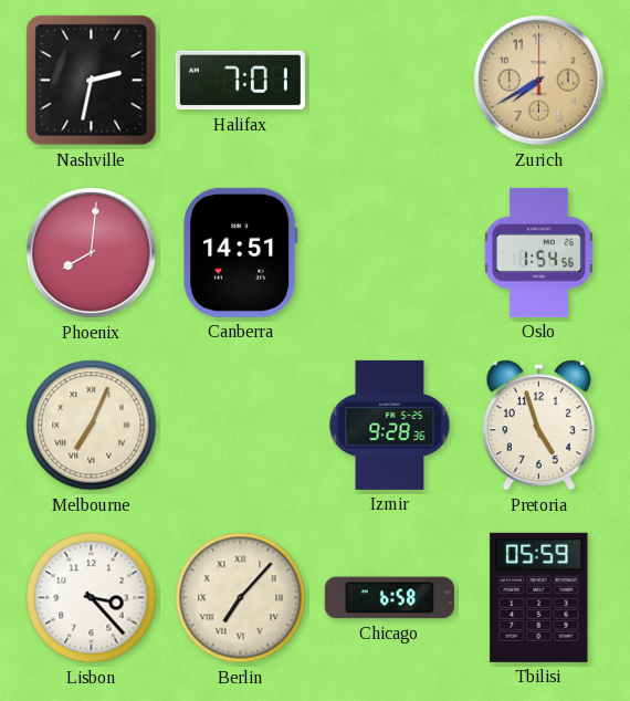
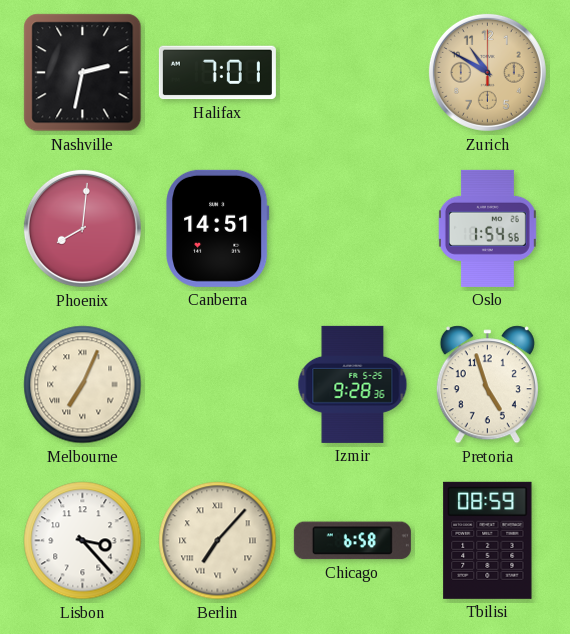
Zurich: 7:40 -> 10:50
Tbilisi: 05:59 -> 08:59
